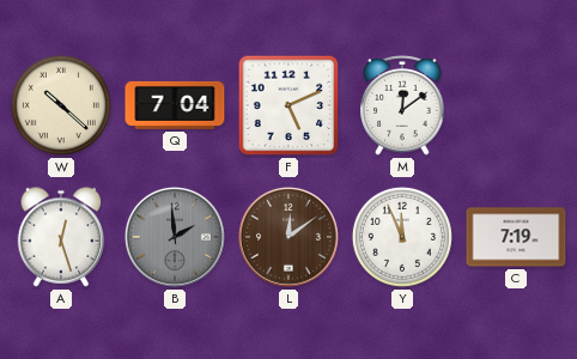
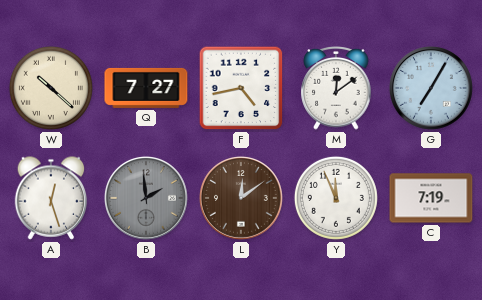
Q: 7:04 -> 7:27
F: 5:11 -> 4:43
G: none -> 7:05
